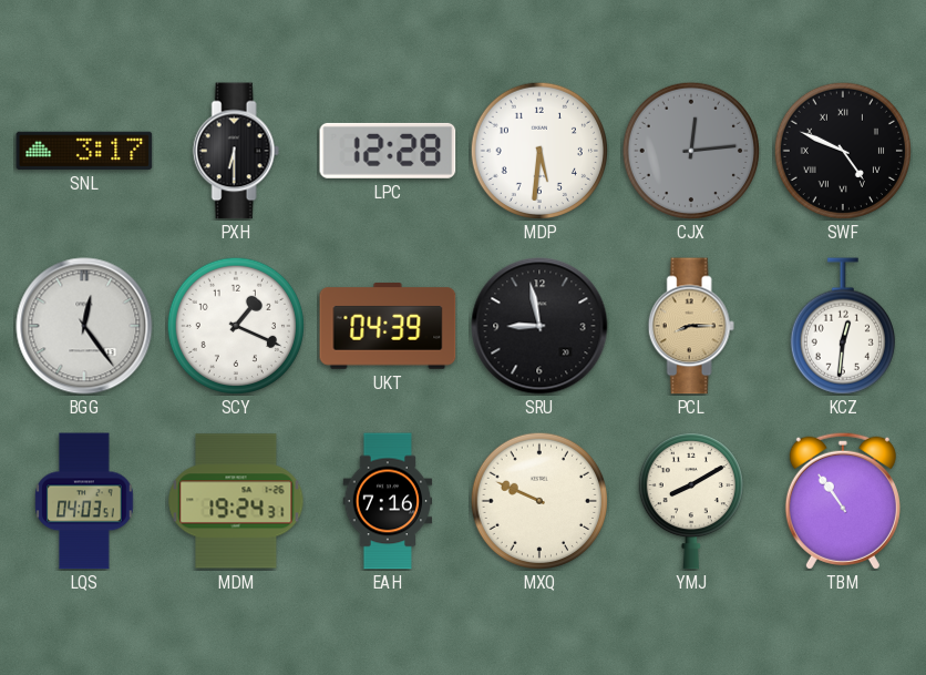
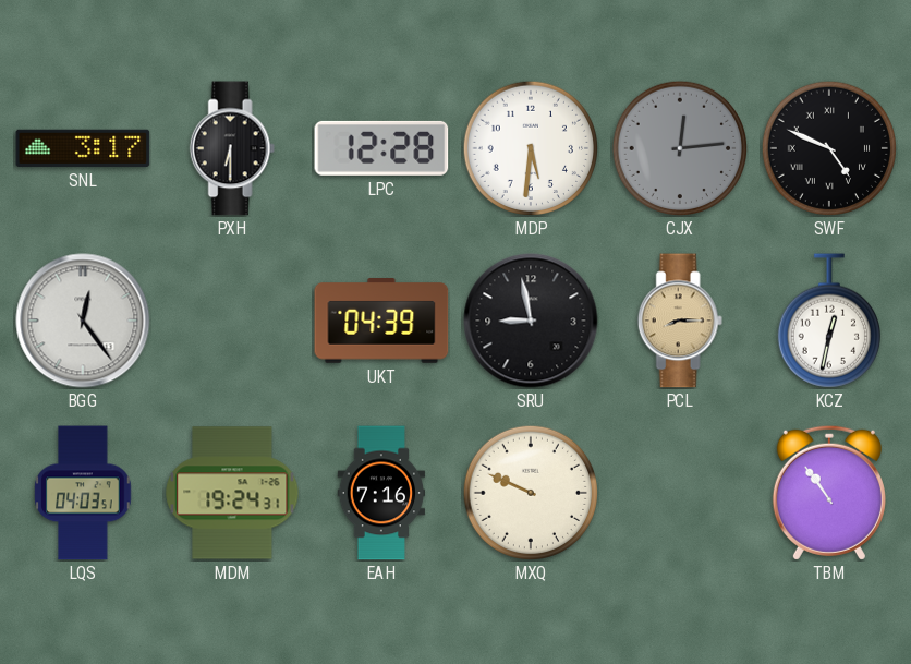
SCY: 1:19 -> none
KCZ: 12:31 -> 12:32
YMJ: 8:10 -> none
